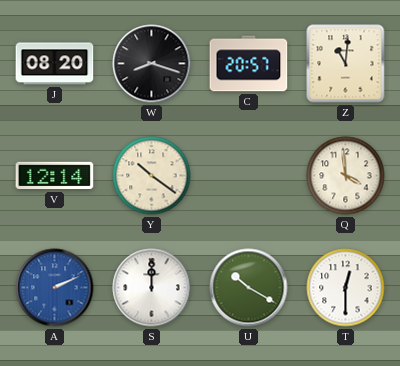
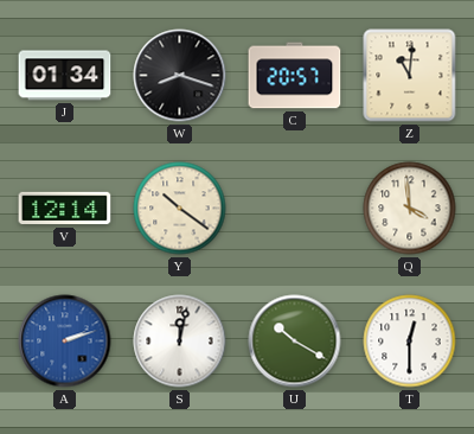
J: 08:20 -> 01:34
A: 2:11 -> 2:12
S: 12:00 -> 12:02
